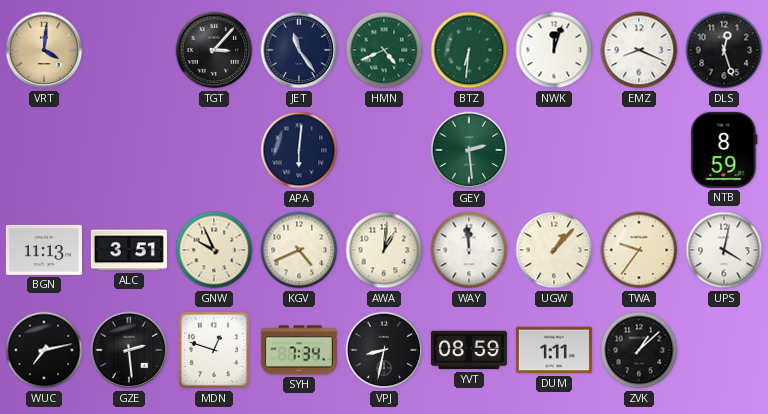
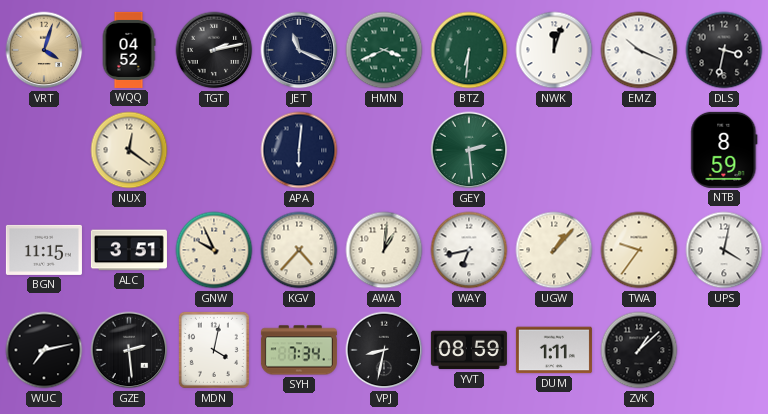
VRT: 4:01 -> 4:03
WQQ: none -> 04:52
TGT: 3:07 -> 2:13
JET: 11:24 -> 11:19
HMN: 4:41 -> 3:41
EMZ: 8:19 -> 10:19
DLS: 12:27 -> 3:32
NUX: none -> 12:21
BGN: 11:13 -> 11:15
KGV: 4:41 -> 4:37
WAY: 11:59 -> 6:43
MDN: 12:48 -> 4:02
